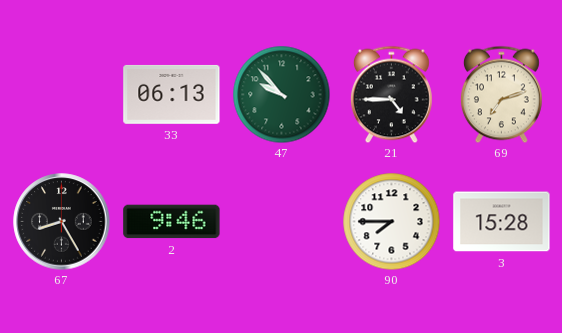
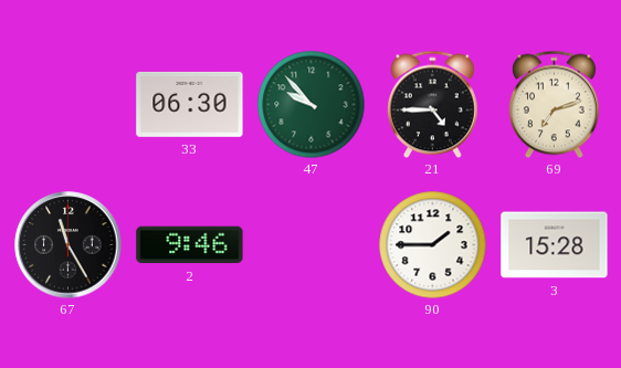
33: 06:13 -> 06:30
67: 8:25 -> 11:25
90: 7:45 -> 1:45
